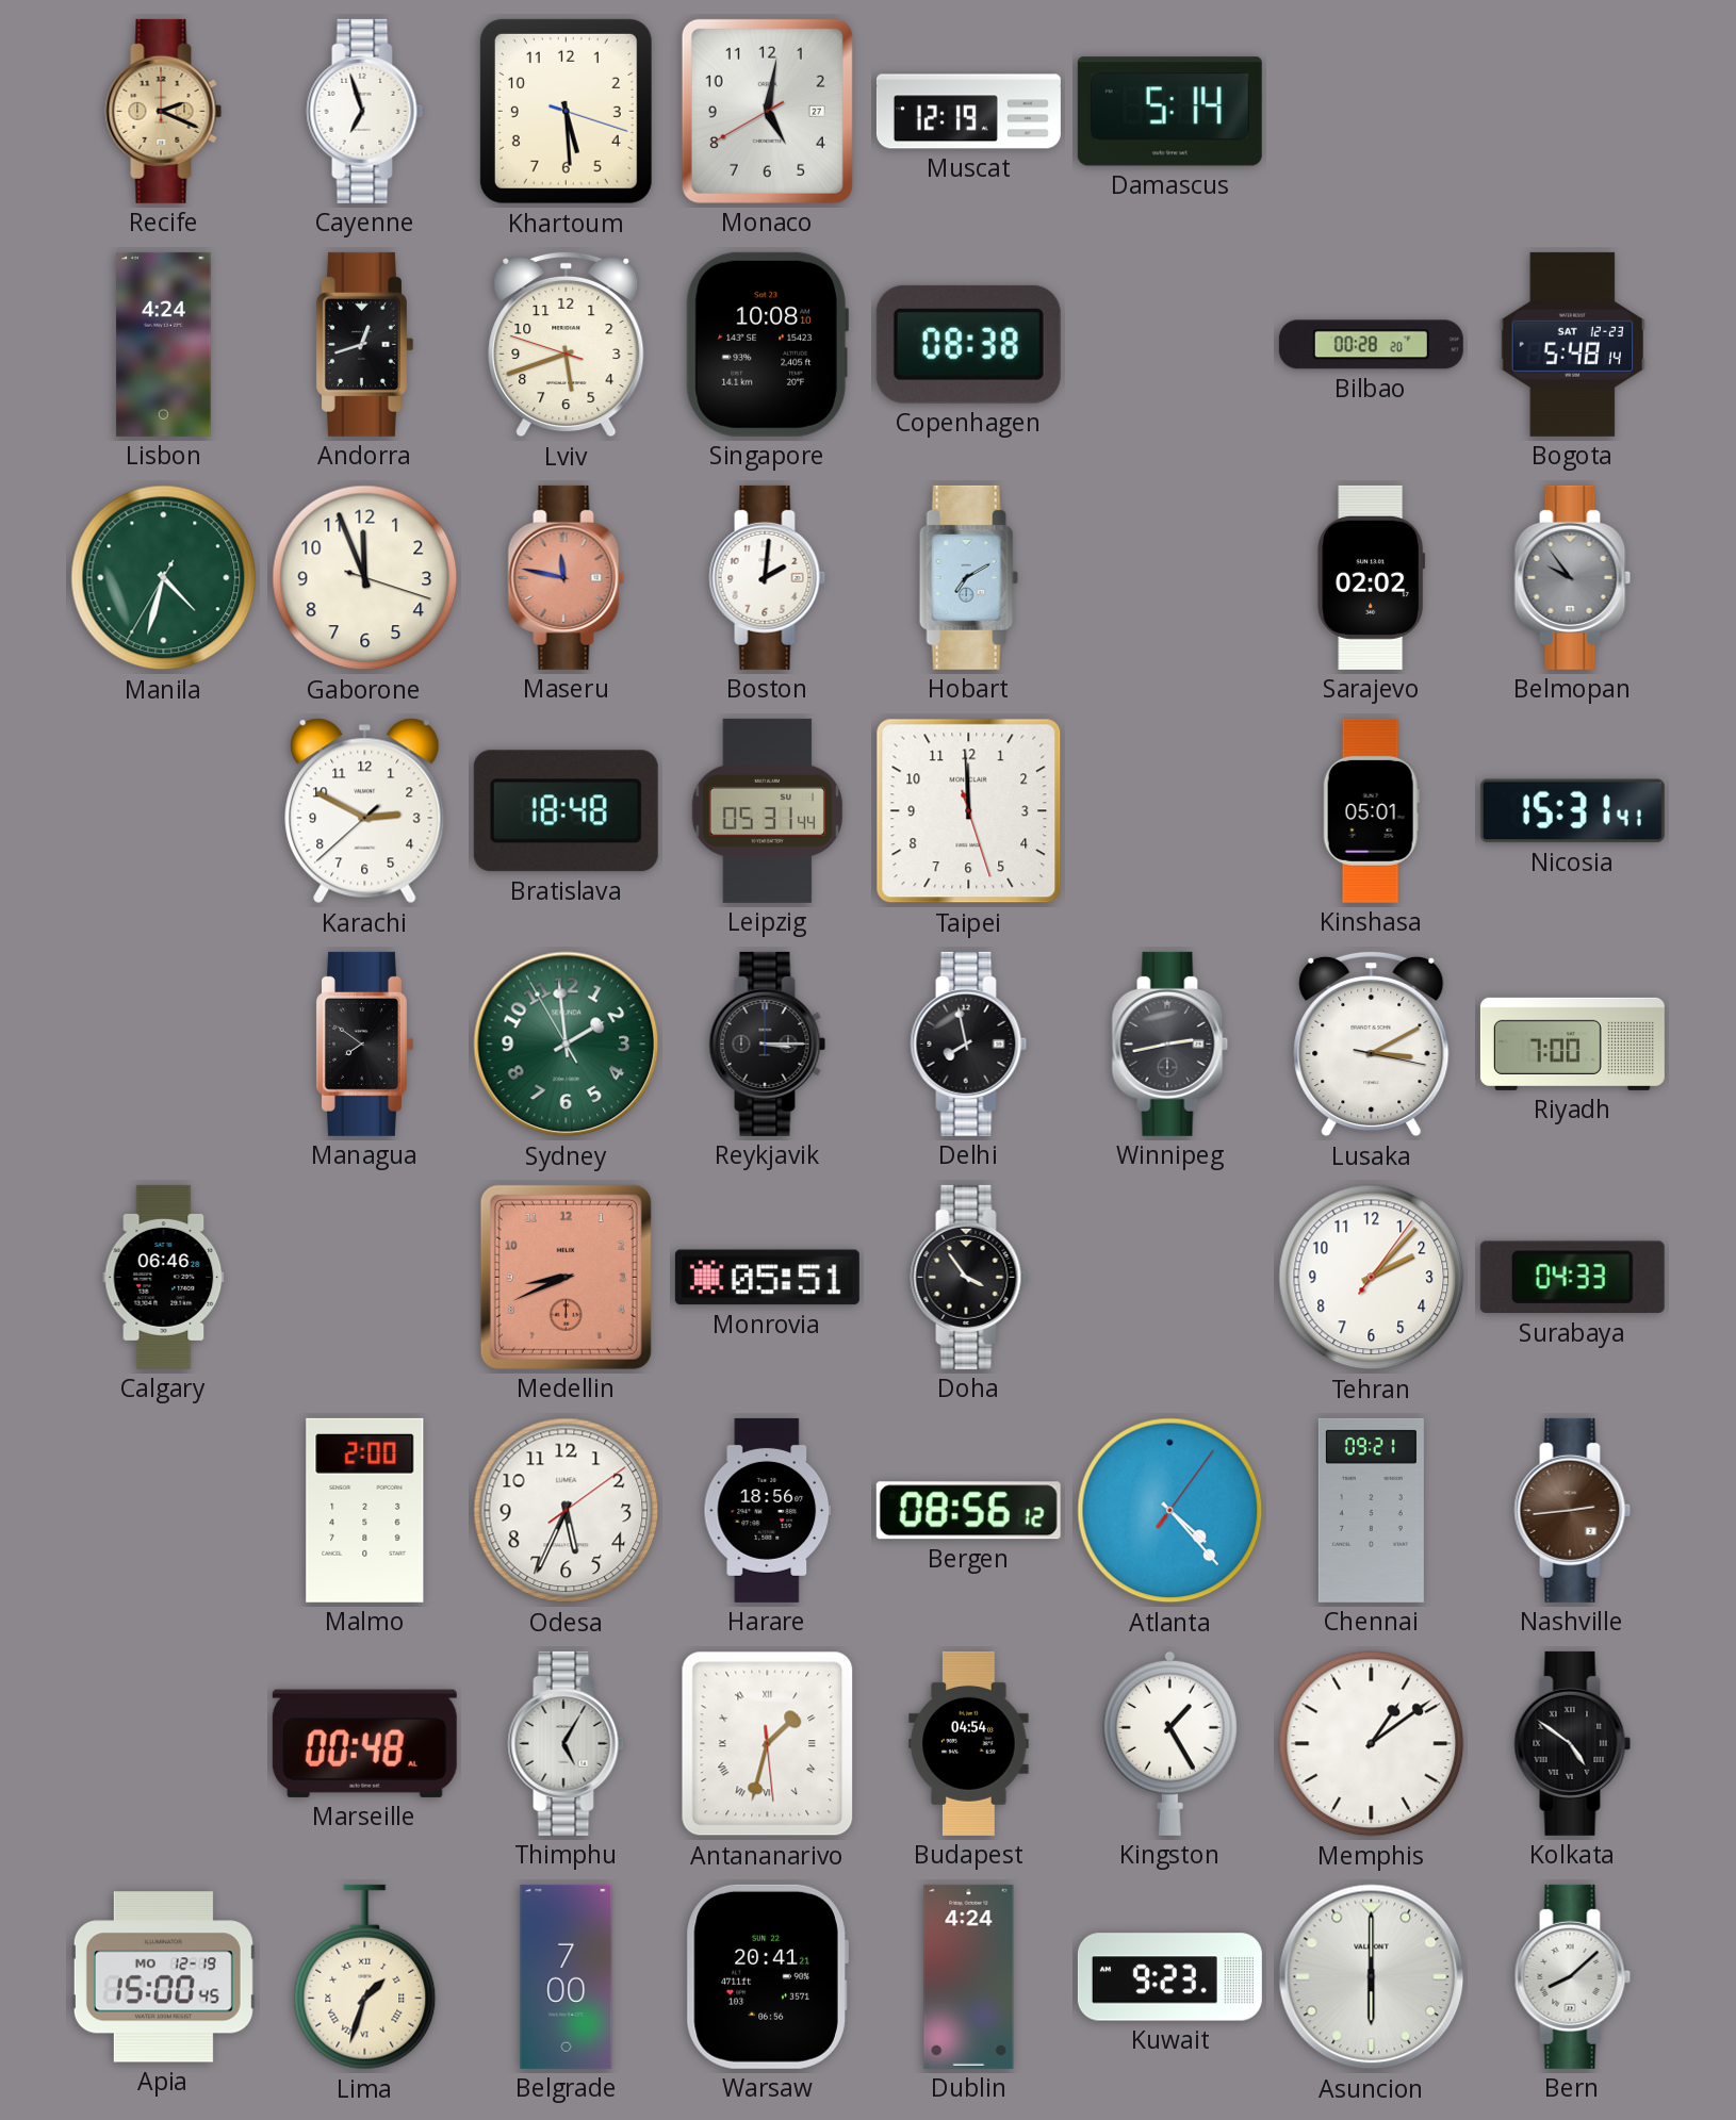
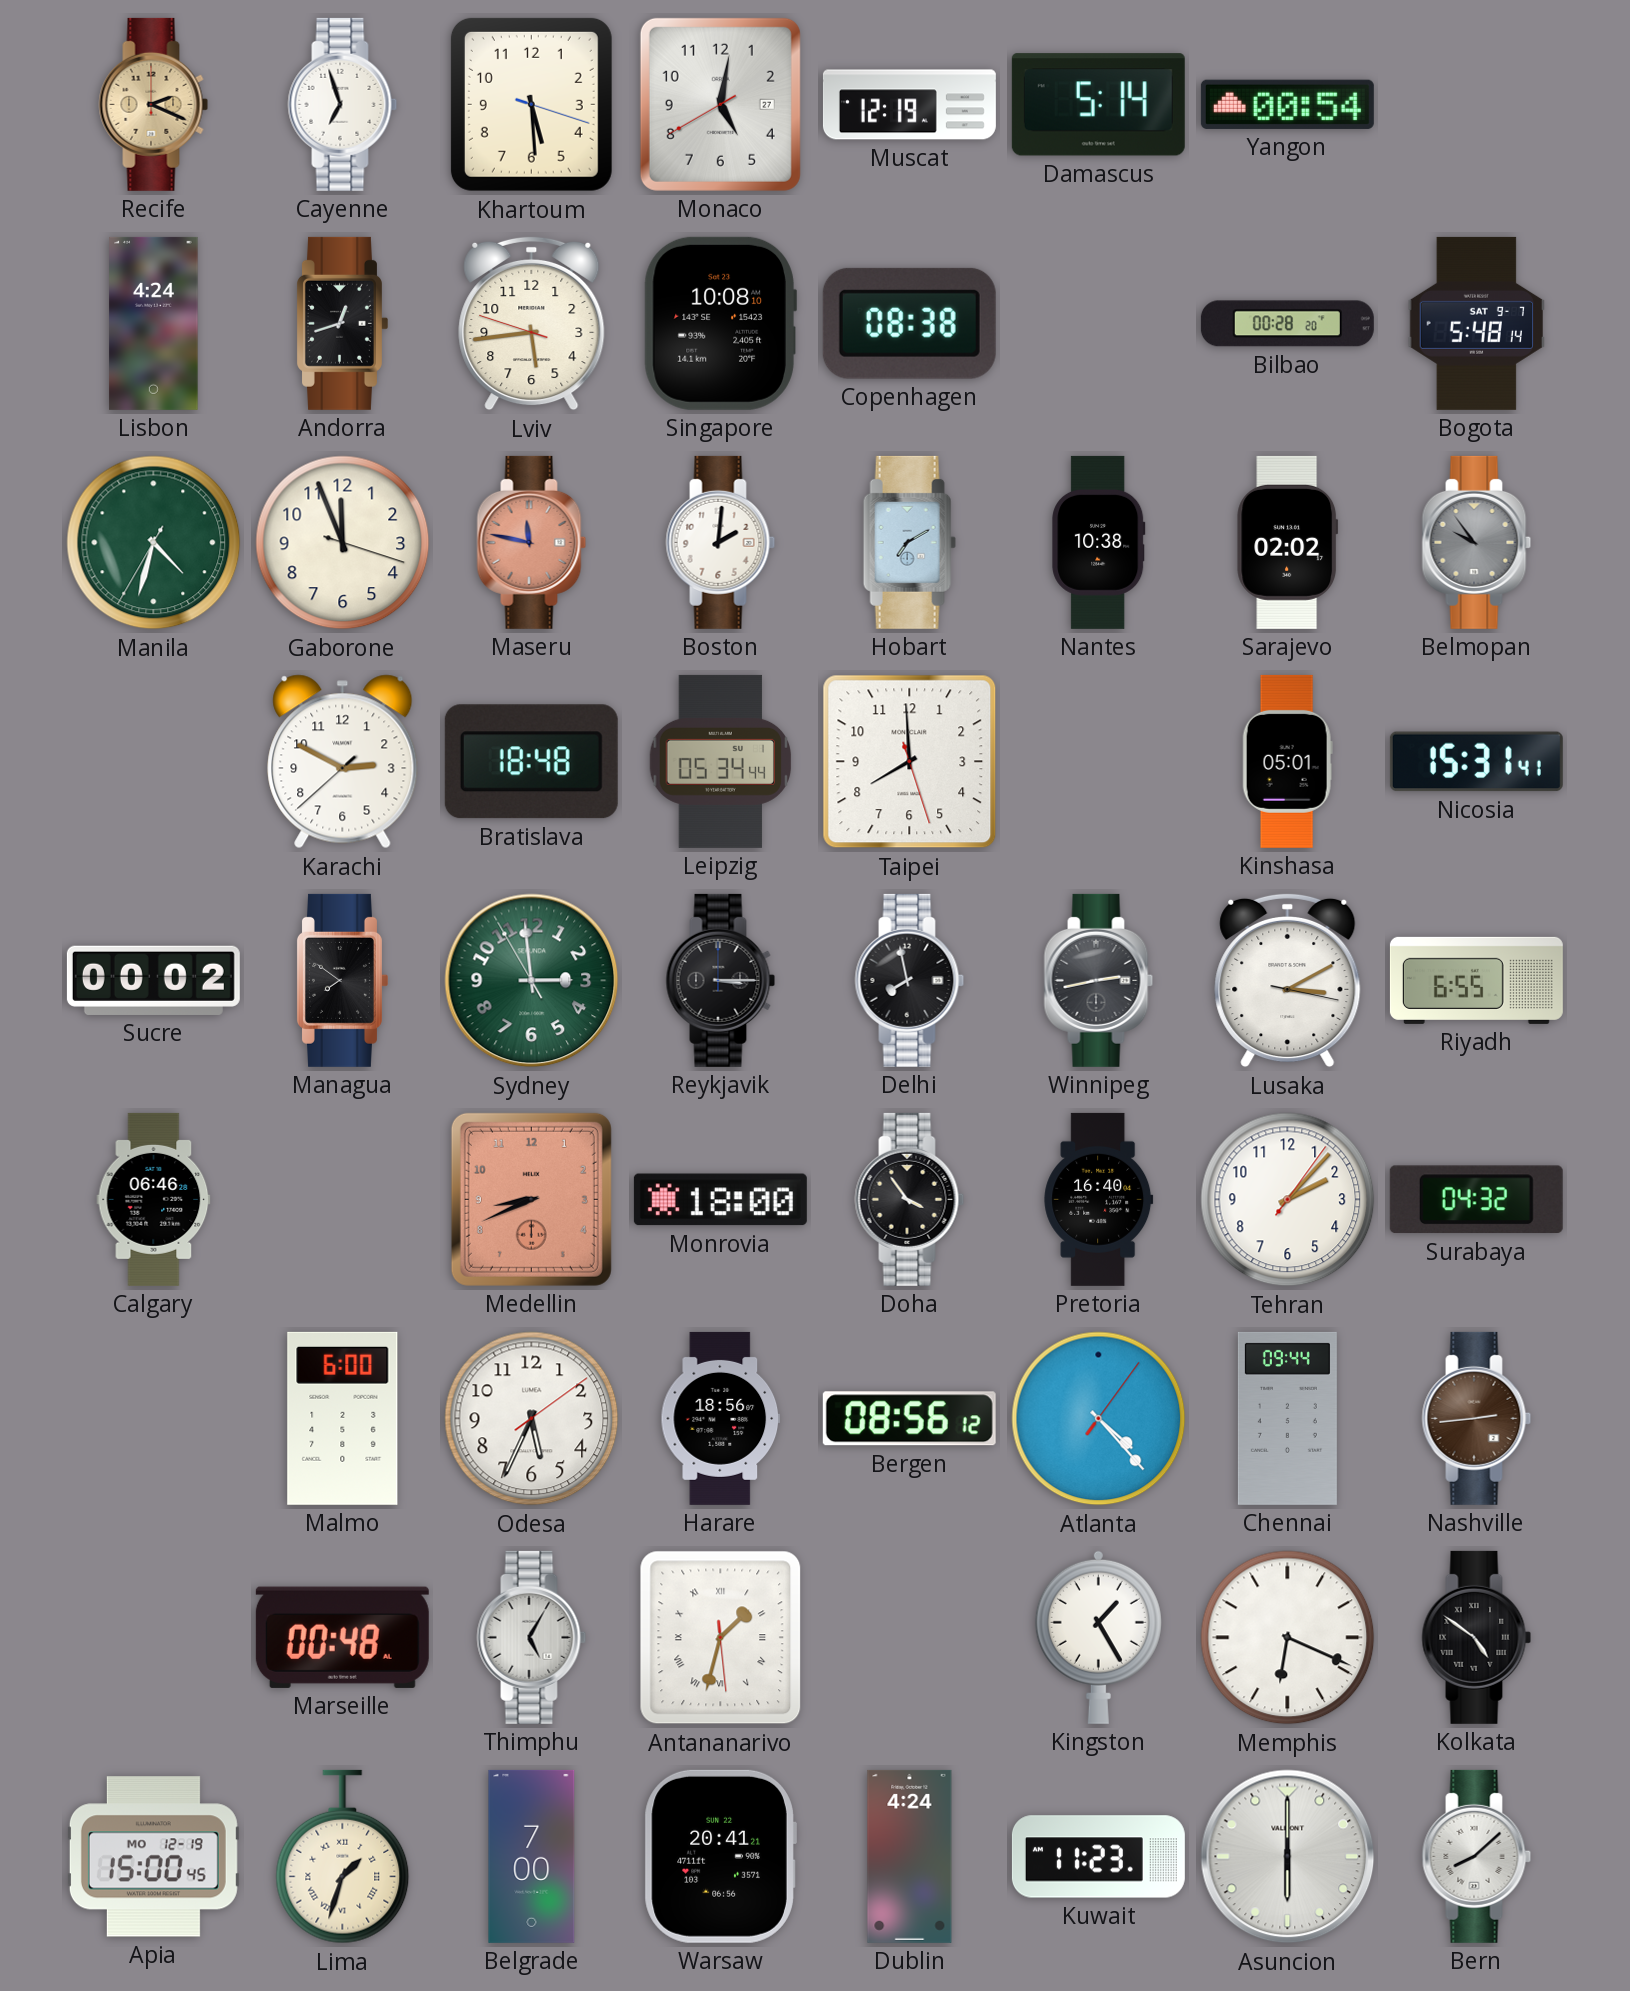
Yangon: none -> 00:54
Lviv: 5:41 -> 5:43
Bogota date: SAT 12-23 -> SAT 9-7
Nantes: none -> 10:38
Leipzig: 05:31 -> 05:34
Taipei: 11:59 -> 7:59
Sucre: none -> 00:02
Sydney: 1:58 -> 2:58
Riyadh: 7:00 -> 6:55
Monrovia: 05:51 -> 18:00
Pretoria: none -> 16:40
Surabaya: 04:33 -> 04:32
Malmo: 2:00 -> 6:00
Chennai: 09:21 -> 09:44
Budapest: 04:54 -> none
Memphis: 1:09 -> 6:19
Kuwait: 9:23 -> 11:23
